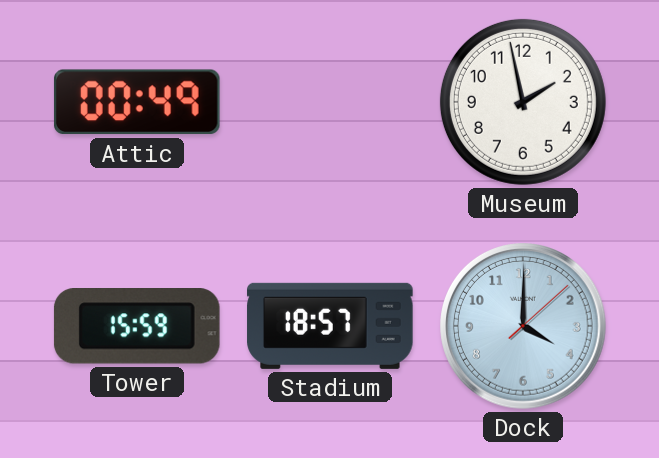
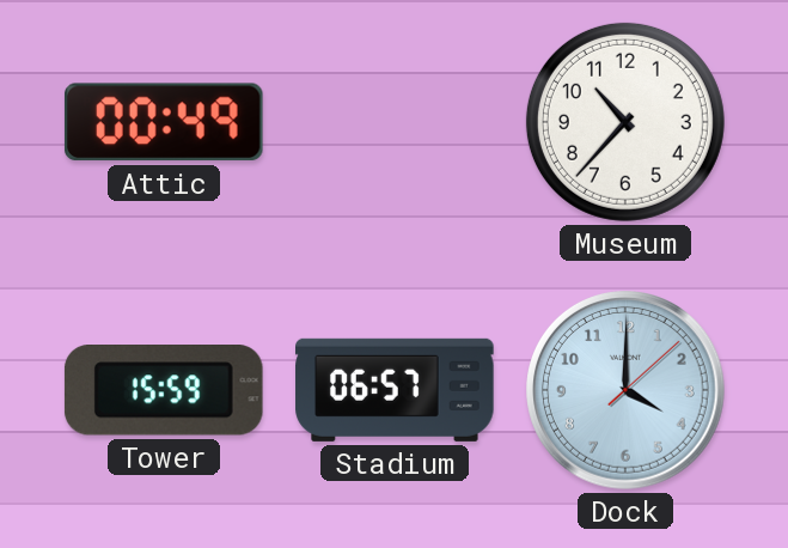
Museum: 1:58 -> 10:37
Stadium: 18:57 -> 06:57
